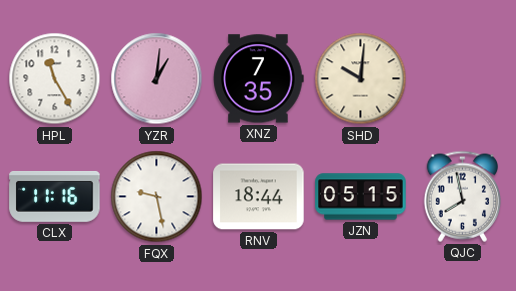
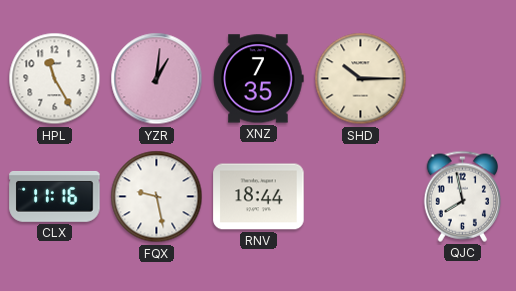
SHD: 10:01 -> 10:15
JZN: 05:15 -> none
